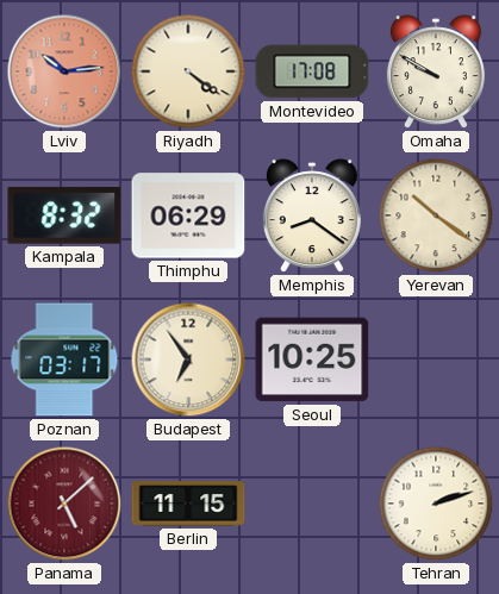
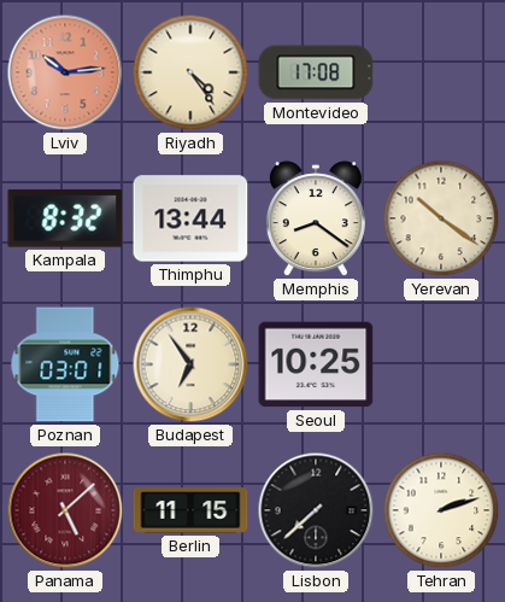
Riyadh: 4:21 -> 4:24
Omaha: 9:50 -> none
Thimphu: 06:29 -> 13:44
Poznan: 03:17 -> 03:01
Lisbon: none -> 7:38
